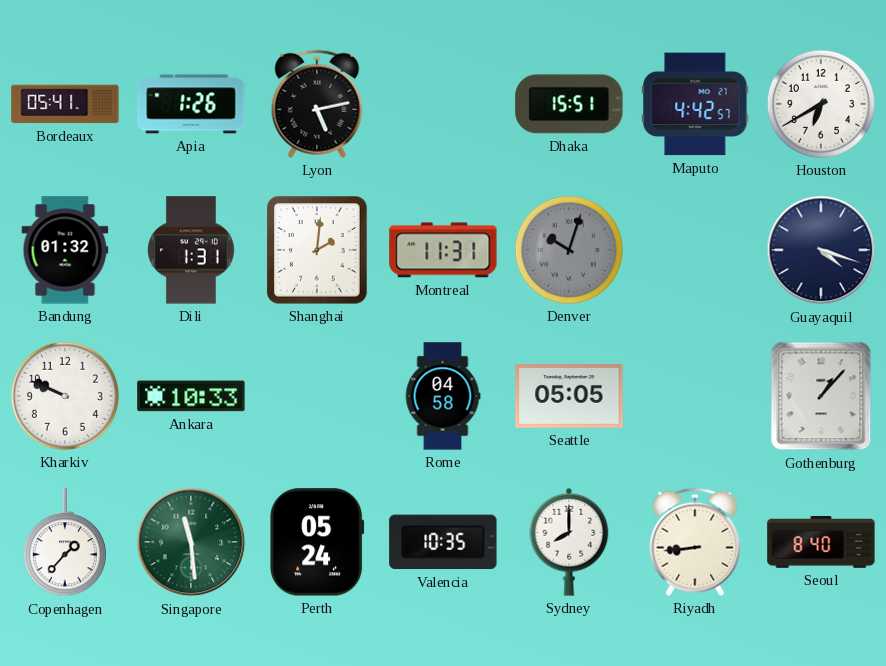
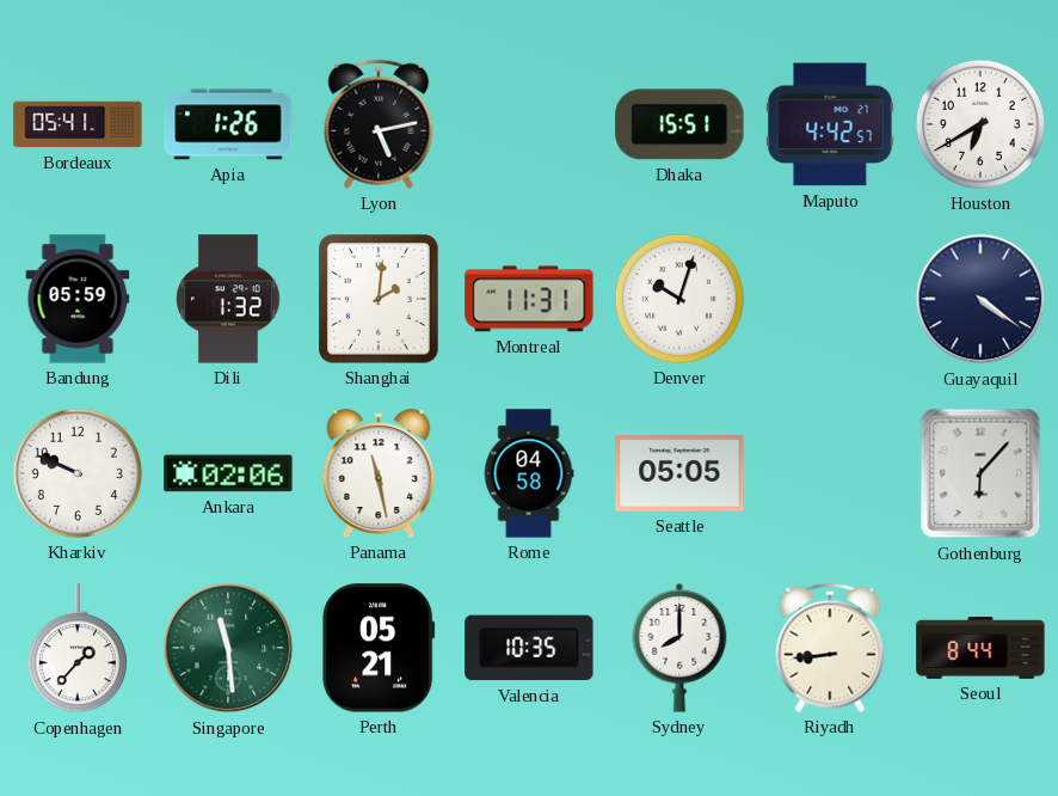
Bandung: 01:32 -> 05:59
Dili: 1:31 -> 1:32
Denver dial: grey -> white
Guayaquil: 4:18 -> 4:21
Ankara: 10:33 -> 02:06
Panama: none -> 11:28
Gothenburg: 1:07 -> 6:07
Perth: 05:24 -> 05:21
Seoul: 8:40 -> 8:44
